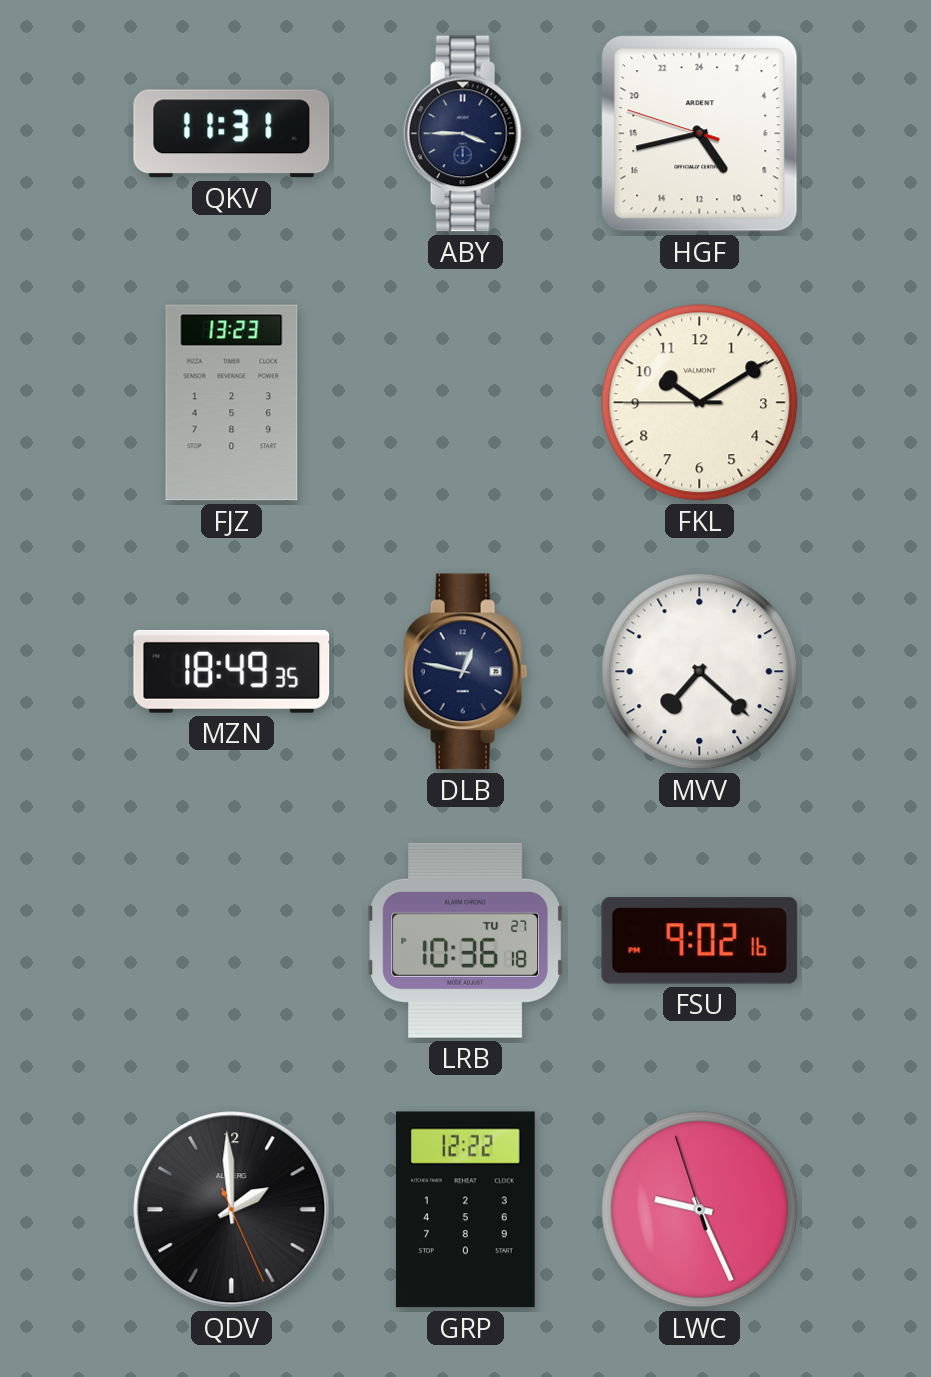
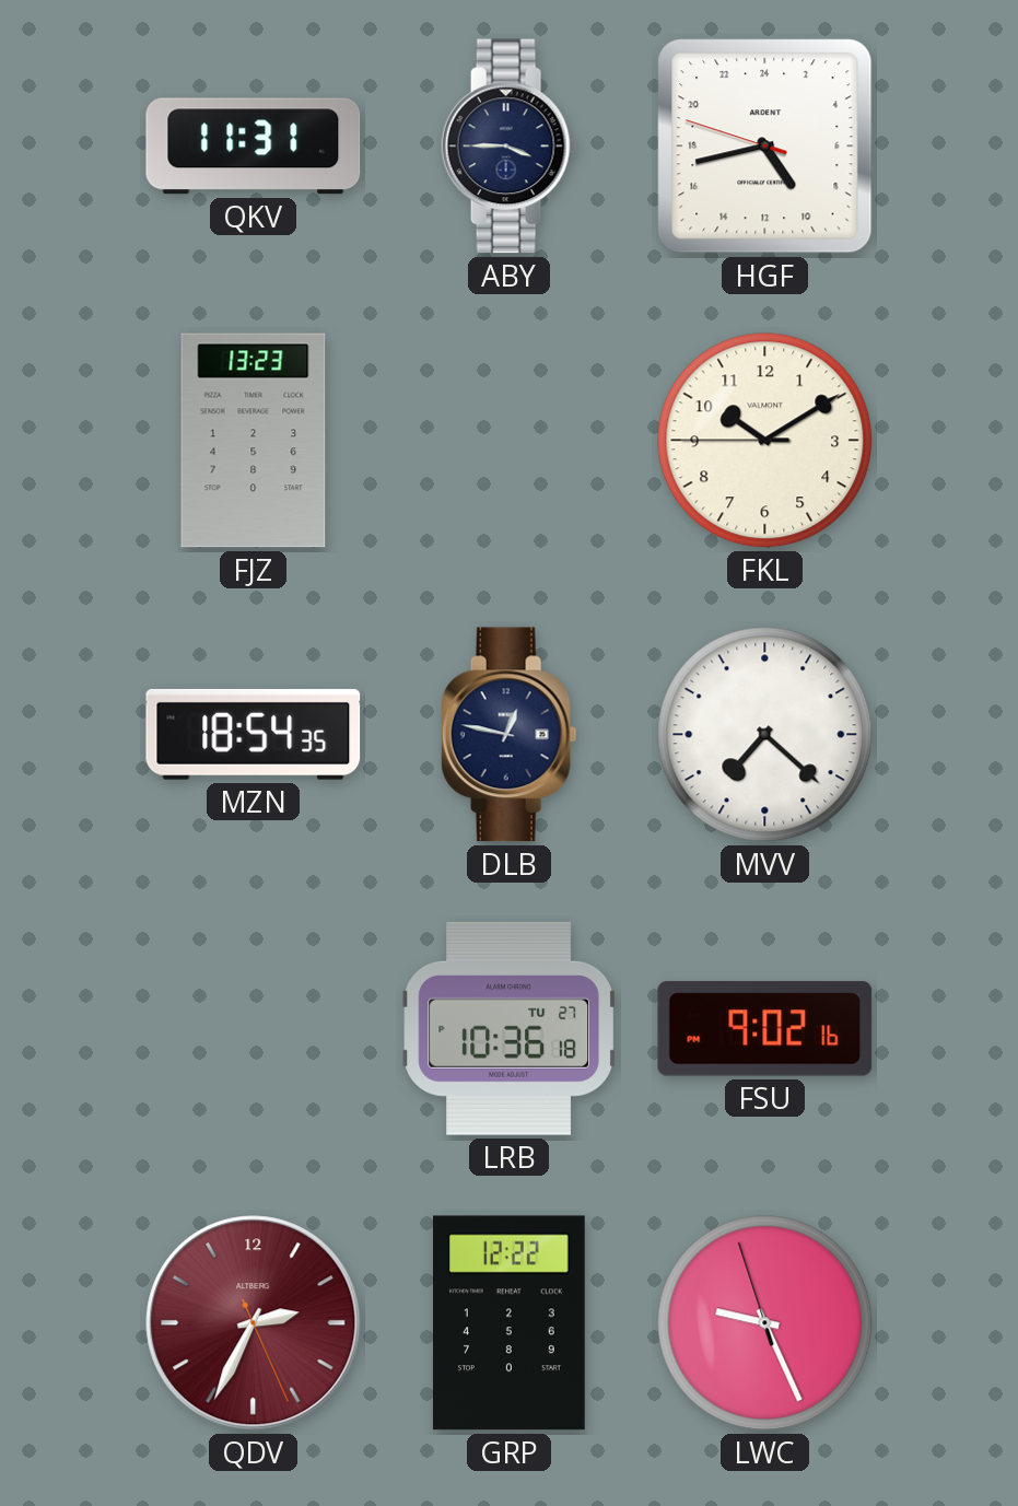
MZN: 18:49 -> 18:54
QDV: 1:59 -> 2:34
QDV dial: black -> burgundy
